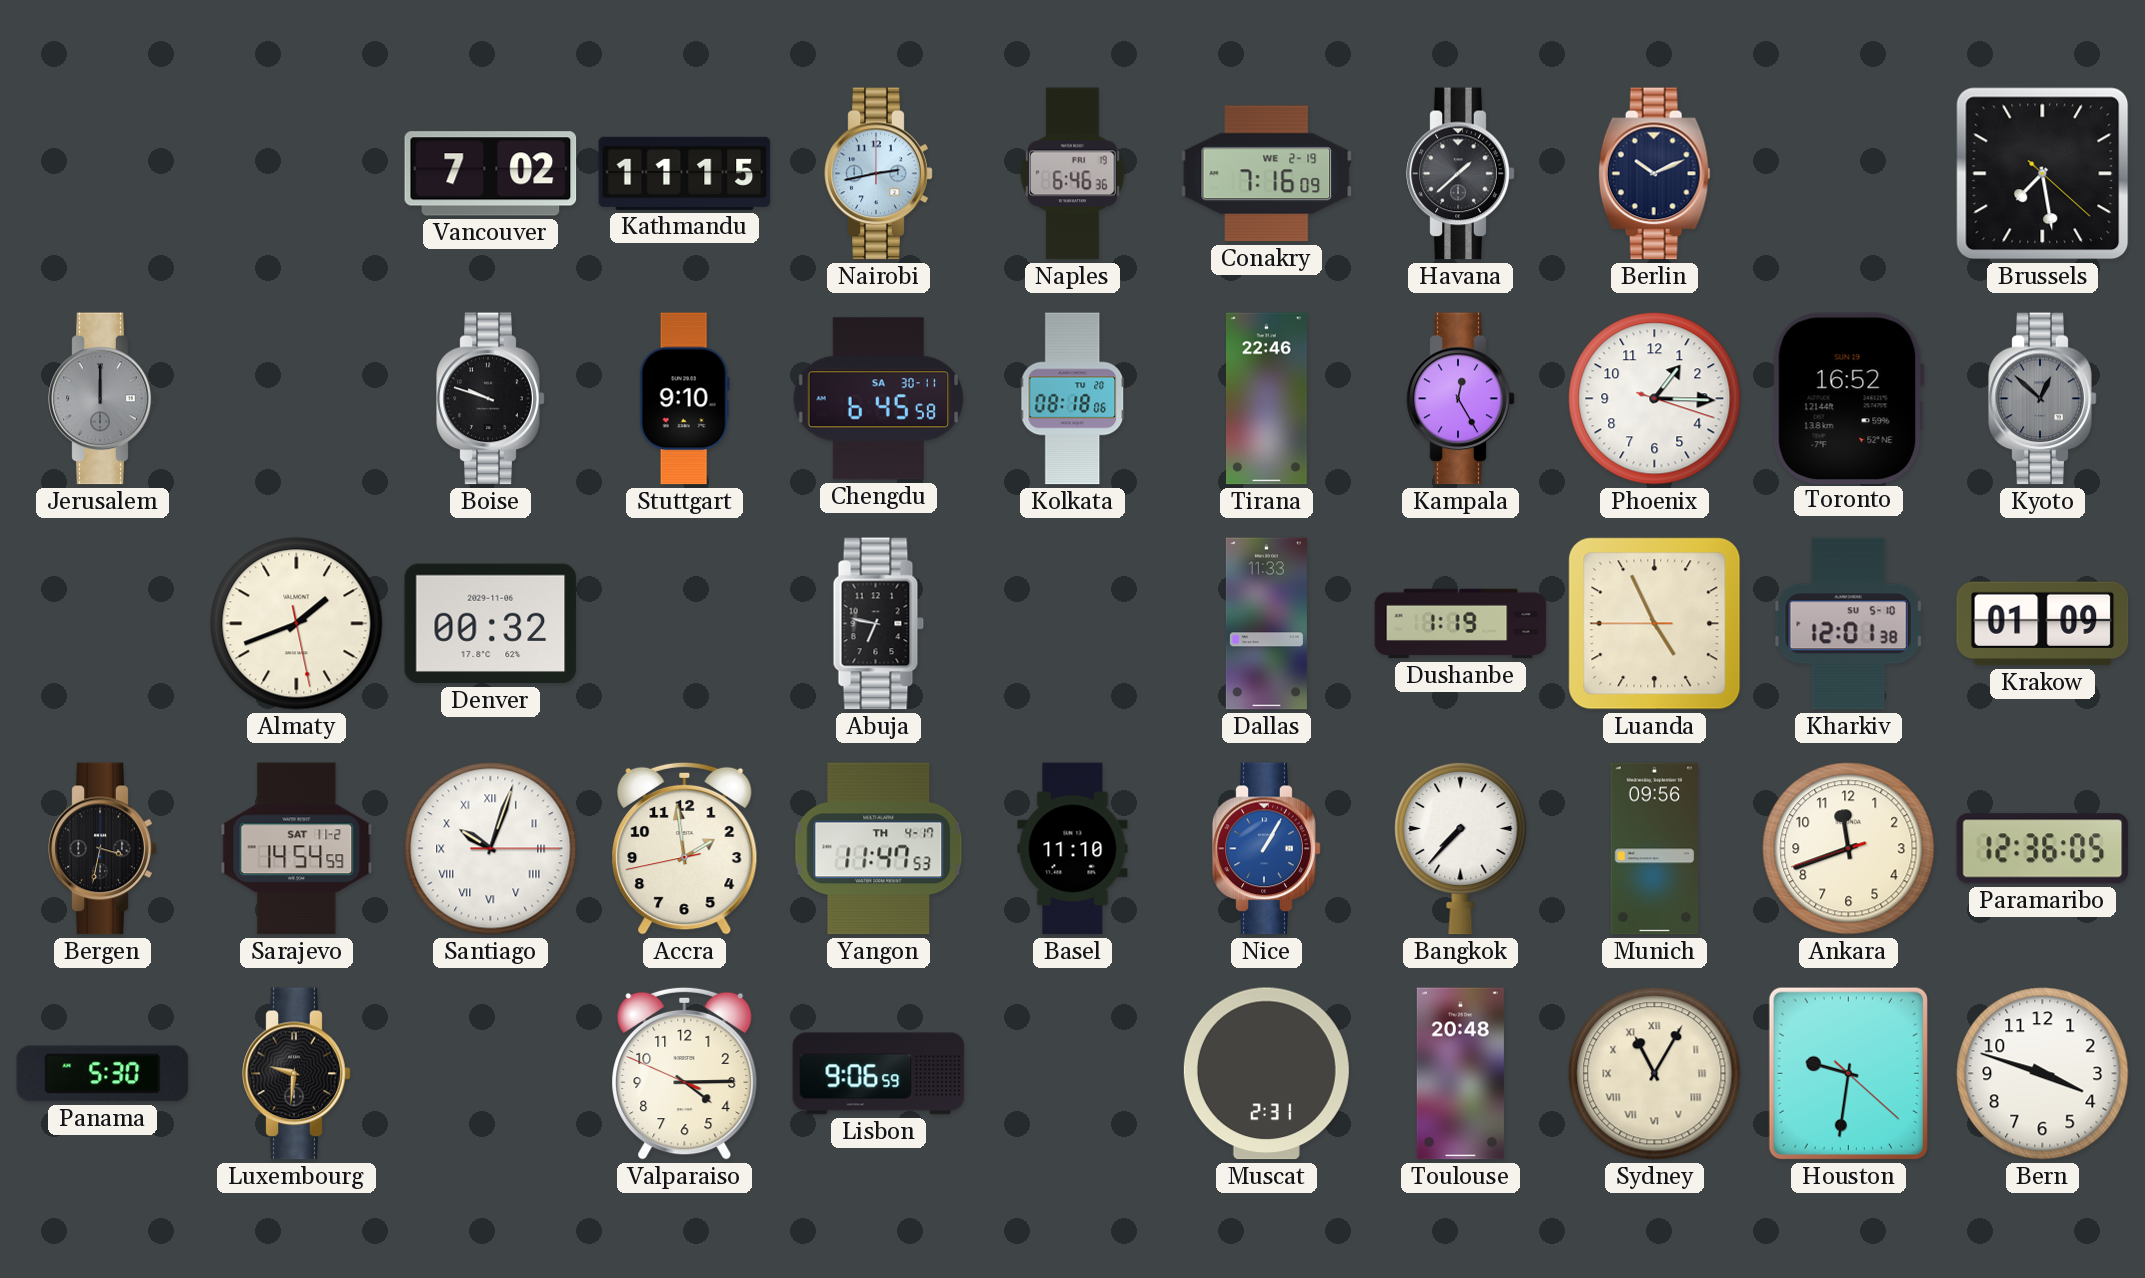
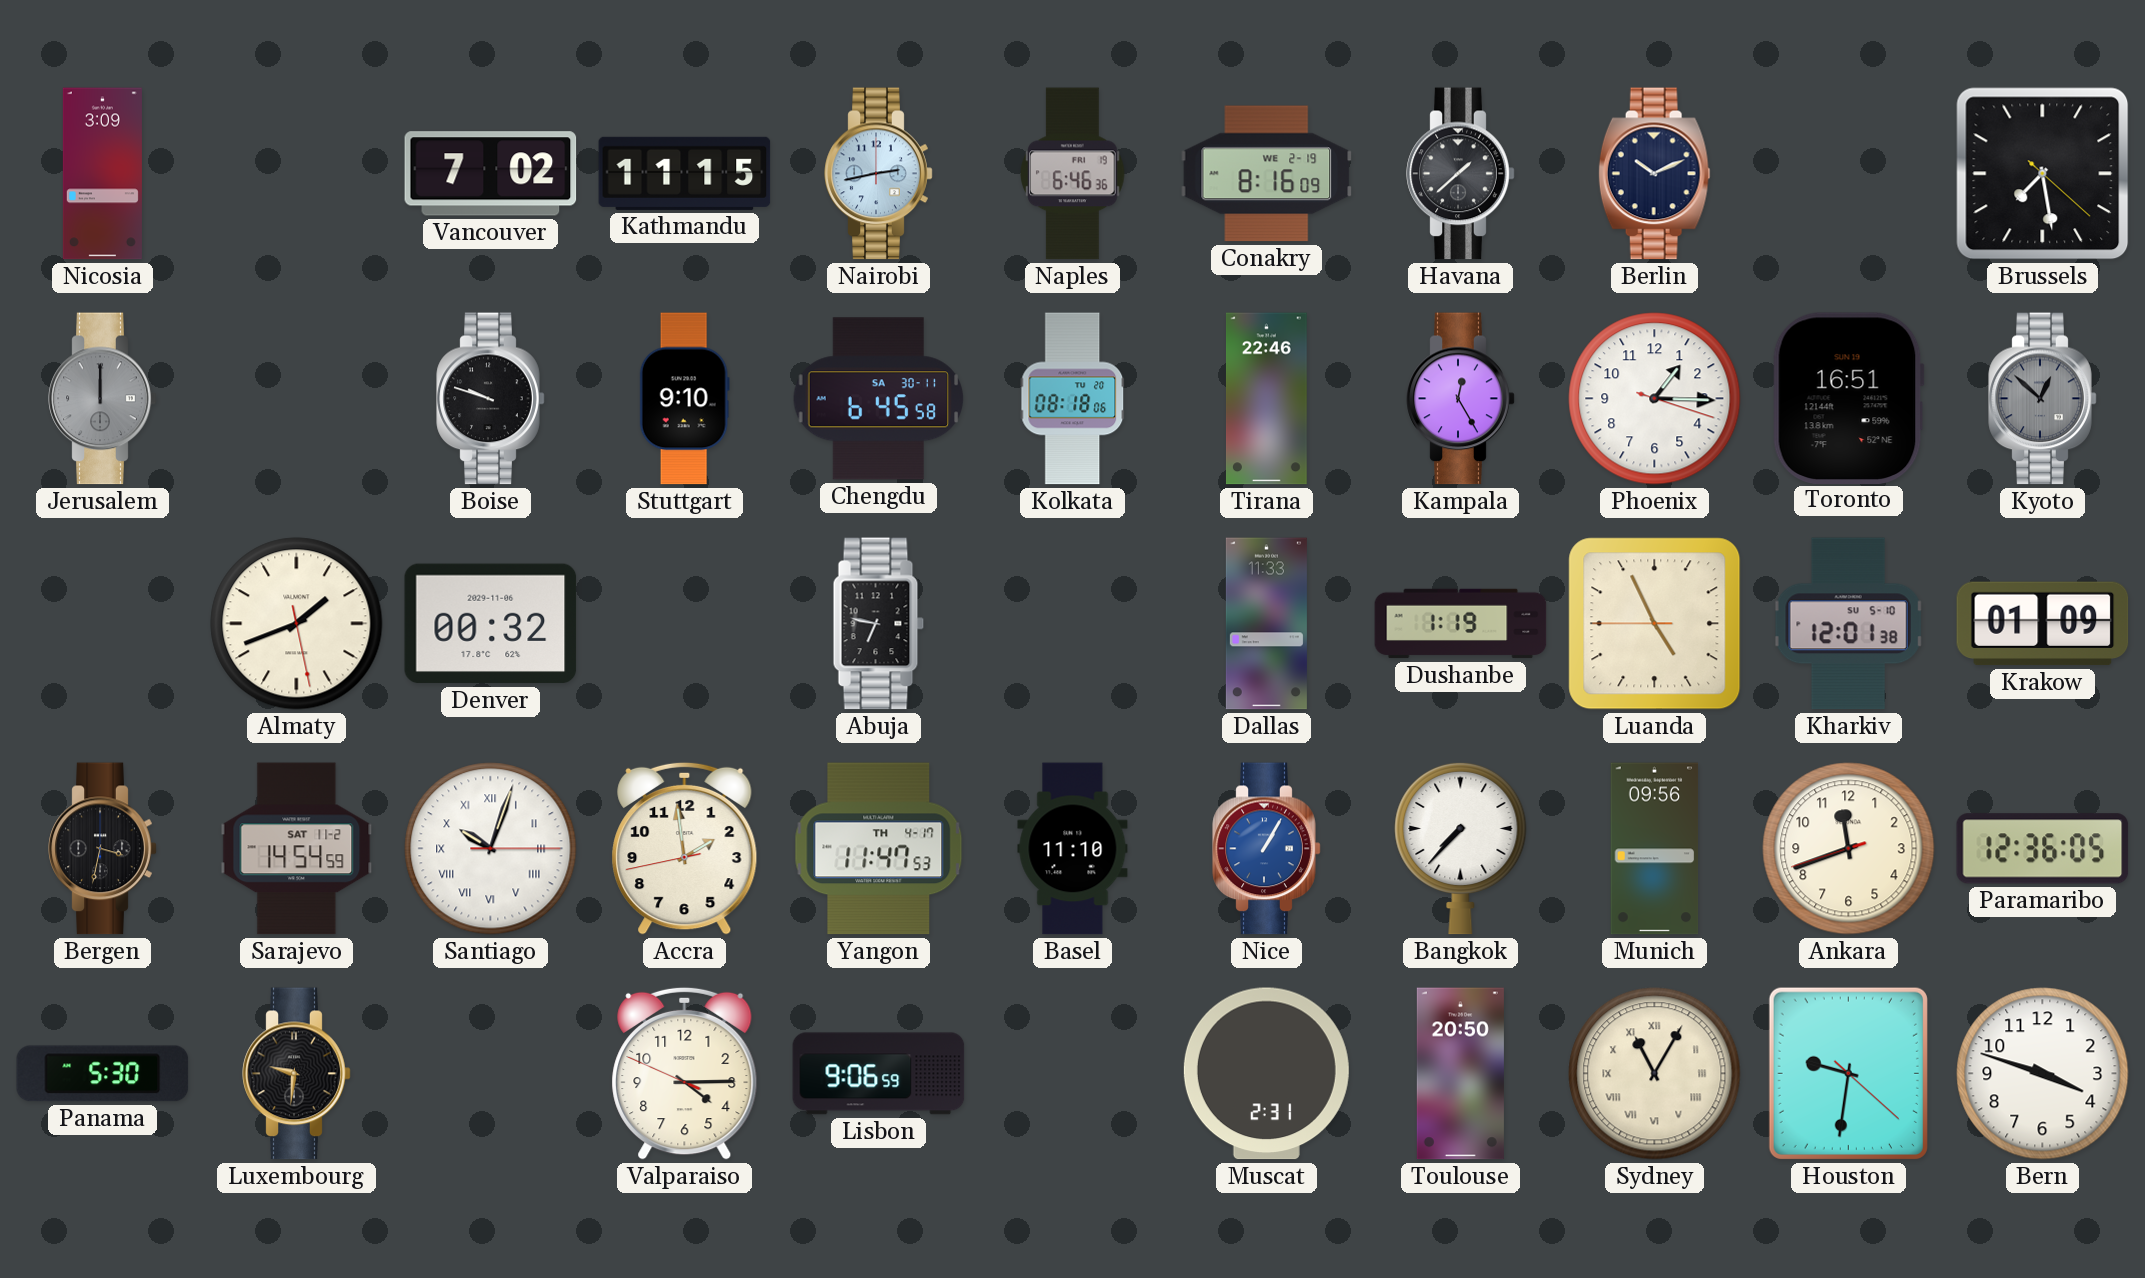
Nicosia: none -> 3:09
Conakry: 7:16 -> 8:16
Toronto: 16:52 -> 16:51
Toulouse: 20:48 -> 20:50
